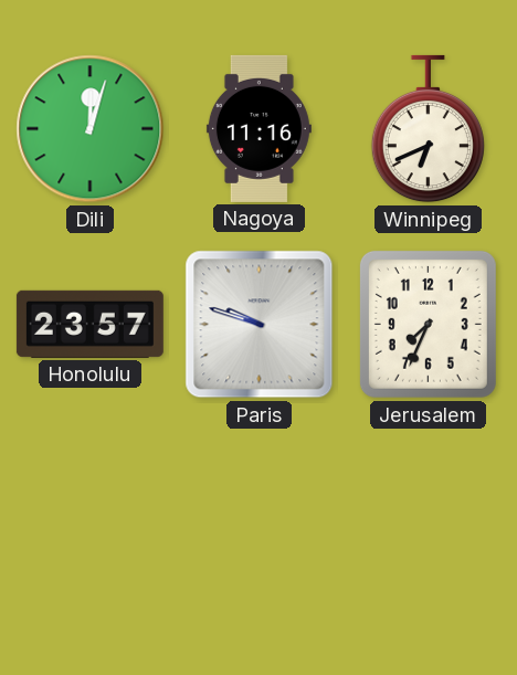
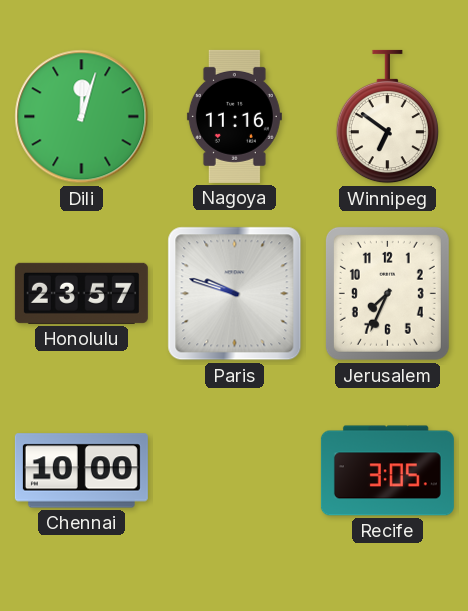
Winnipeg: 6:41 -> 6:51
Chennai: none -> 10:00
Recife: none -> 3:05
